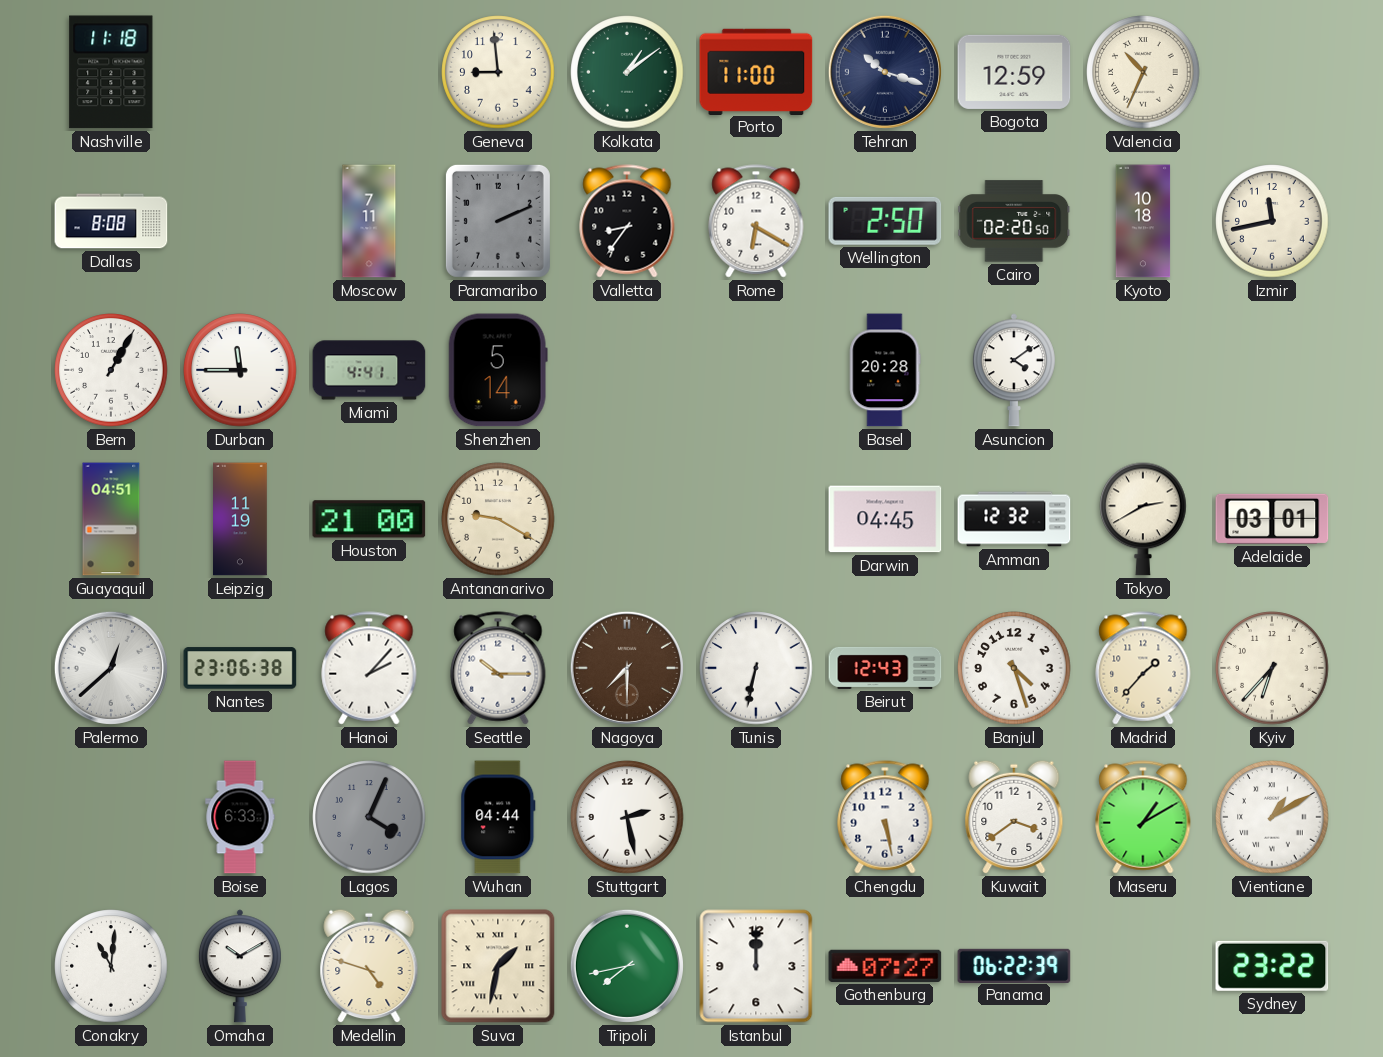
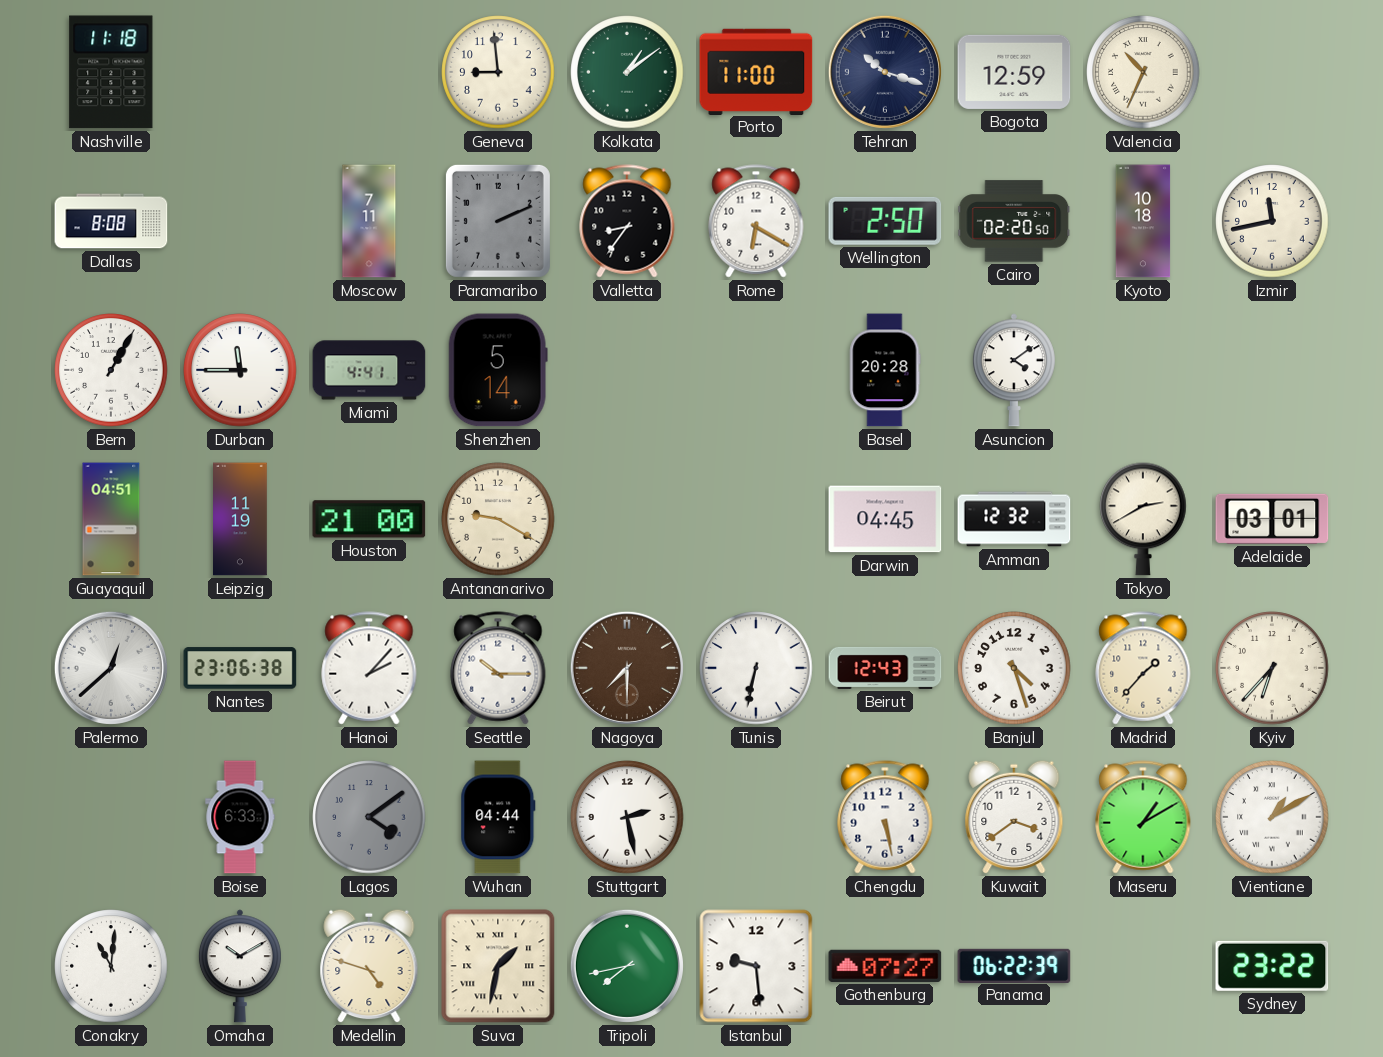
Lagos: 4:04 -> 4:09
Istanbul: 12:00 -> 9:29
